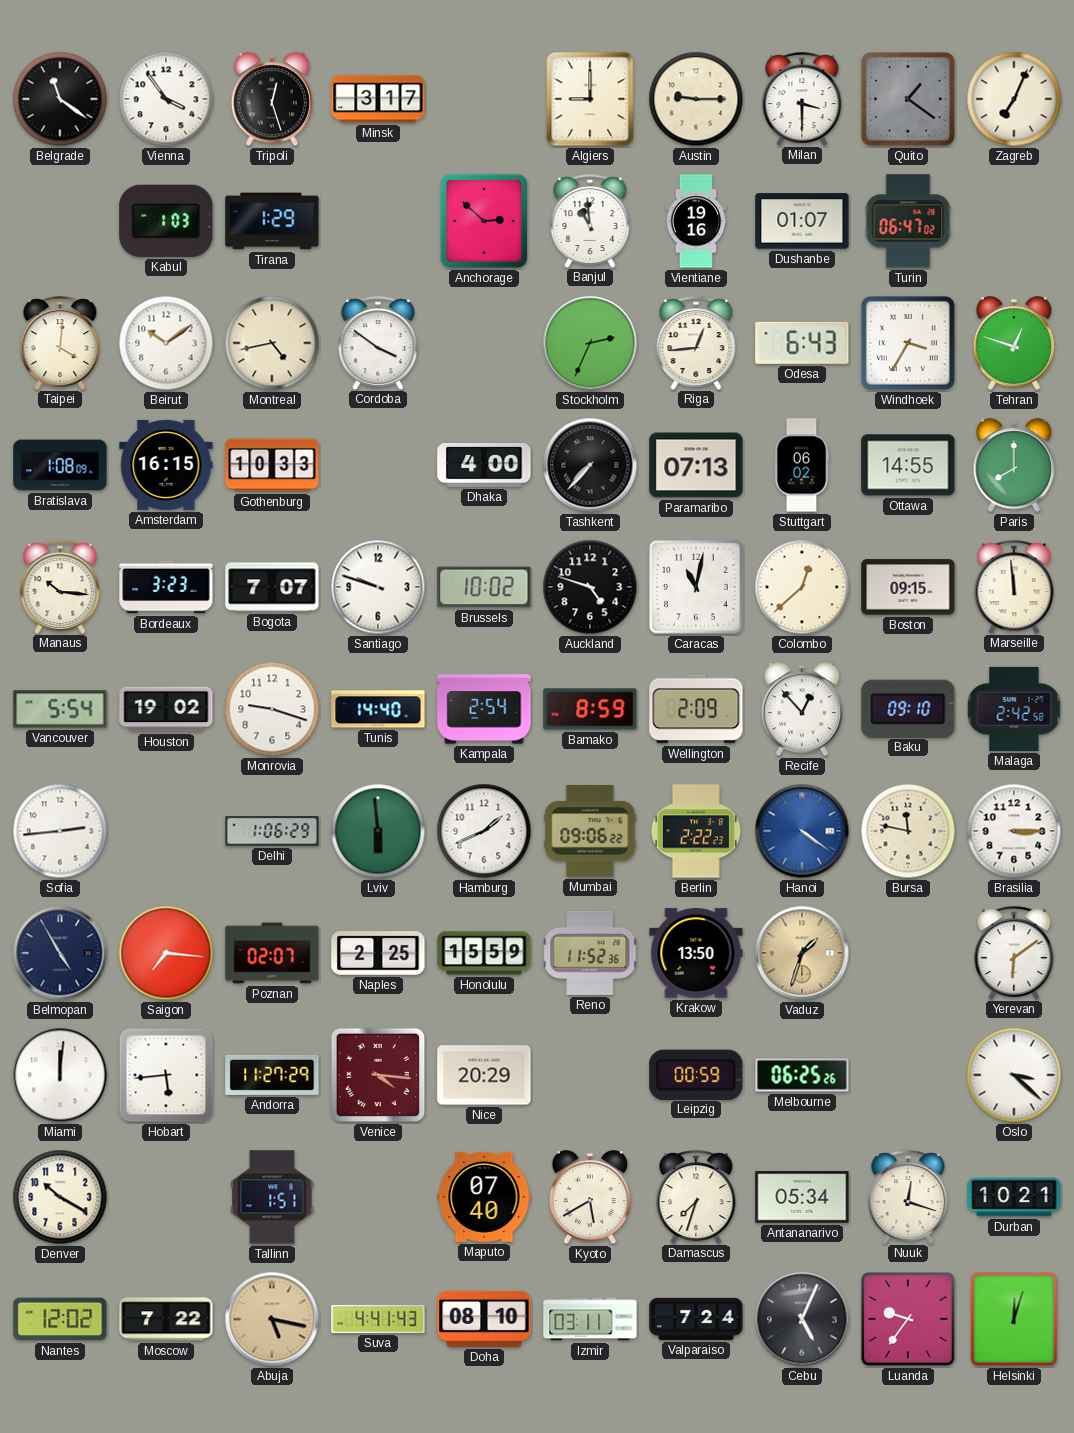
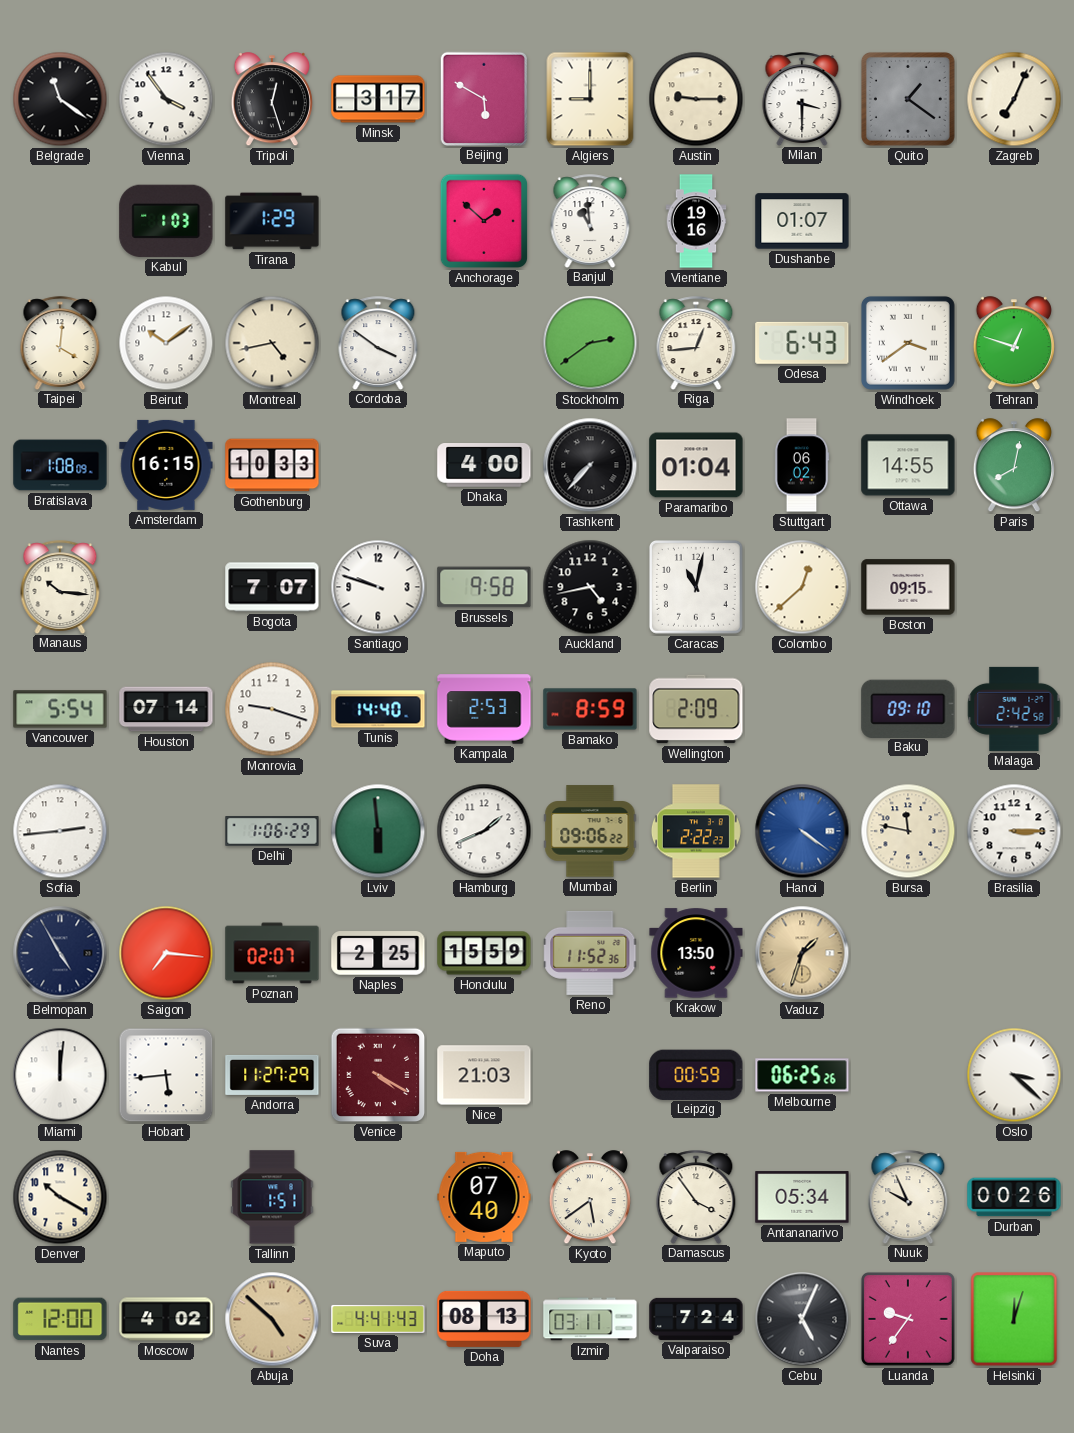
Beijing: none -> 5:50
Anchorage: 2:52 -> 1:52
Turin: 06:47 -> none
Stockholm: 2:34 -> 2:39
Windhoek: 3:35 -> 3:39
Paramaribo: 07:13 -> 01:04
Paris: 8:00 -> 8:02
Bordeaux: 3:23 -> none
Brussels: 10:02 -> 9:58
Auckland: 4:48 -> 4:43
Marseille: 11:59 -> none
Houston: 19:02 -> 07:14
Kampala: 2:54 -> 2:53
Recife: 12:53 -> none
Yerevan: 6:09 -> none
Venice: 4:16 -> 4:20
Nice: 20:29 -> 21:03
Kyoto: 5:40 -> 5:39
Damascus: 7:33 -> 3:54
Nuuk: 12:18 -> 9:56
Durban: 10:21 -> 00:26
Nantes: 12:02 -> 12:00
Moscow: 7:22 -> 4:02
Abuja: 5:17 -> 4:52
Doha: 08:10 -> 08:13
